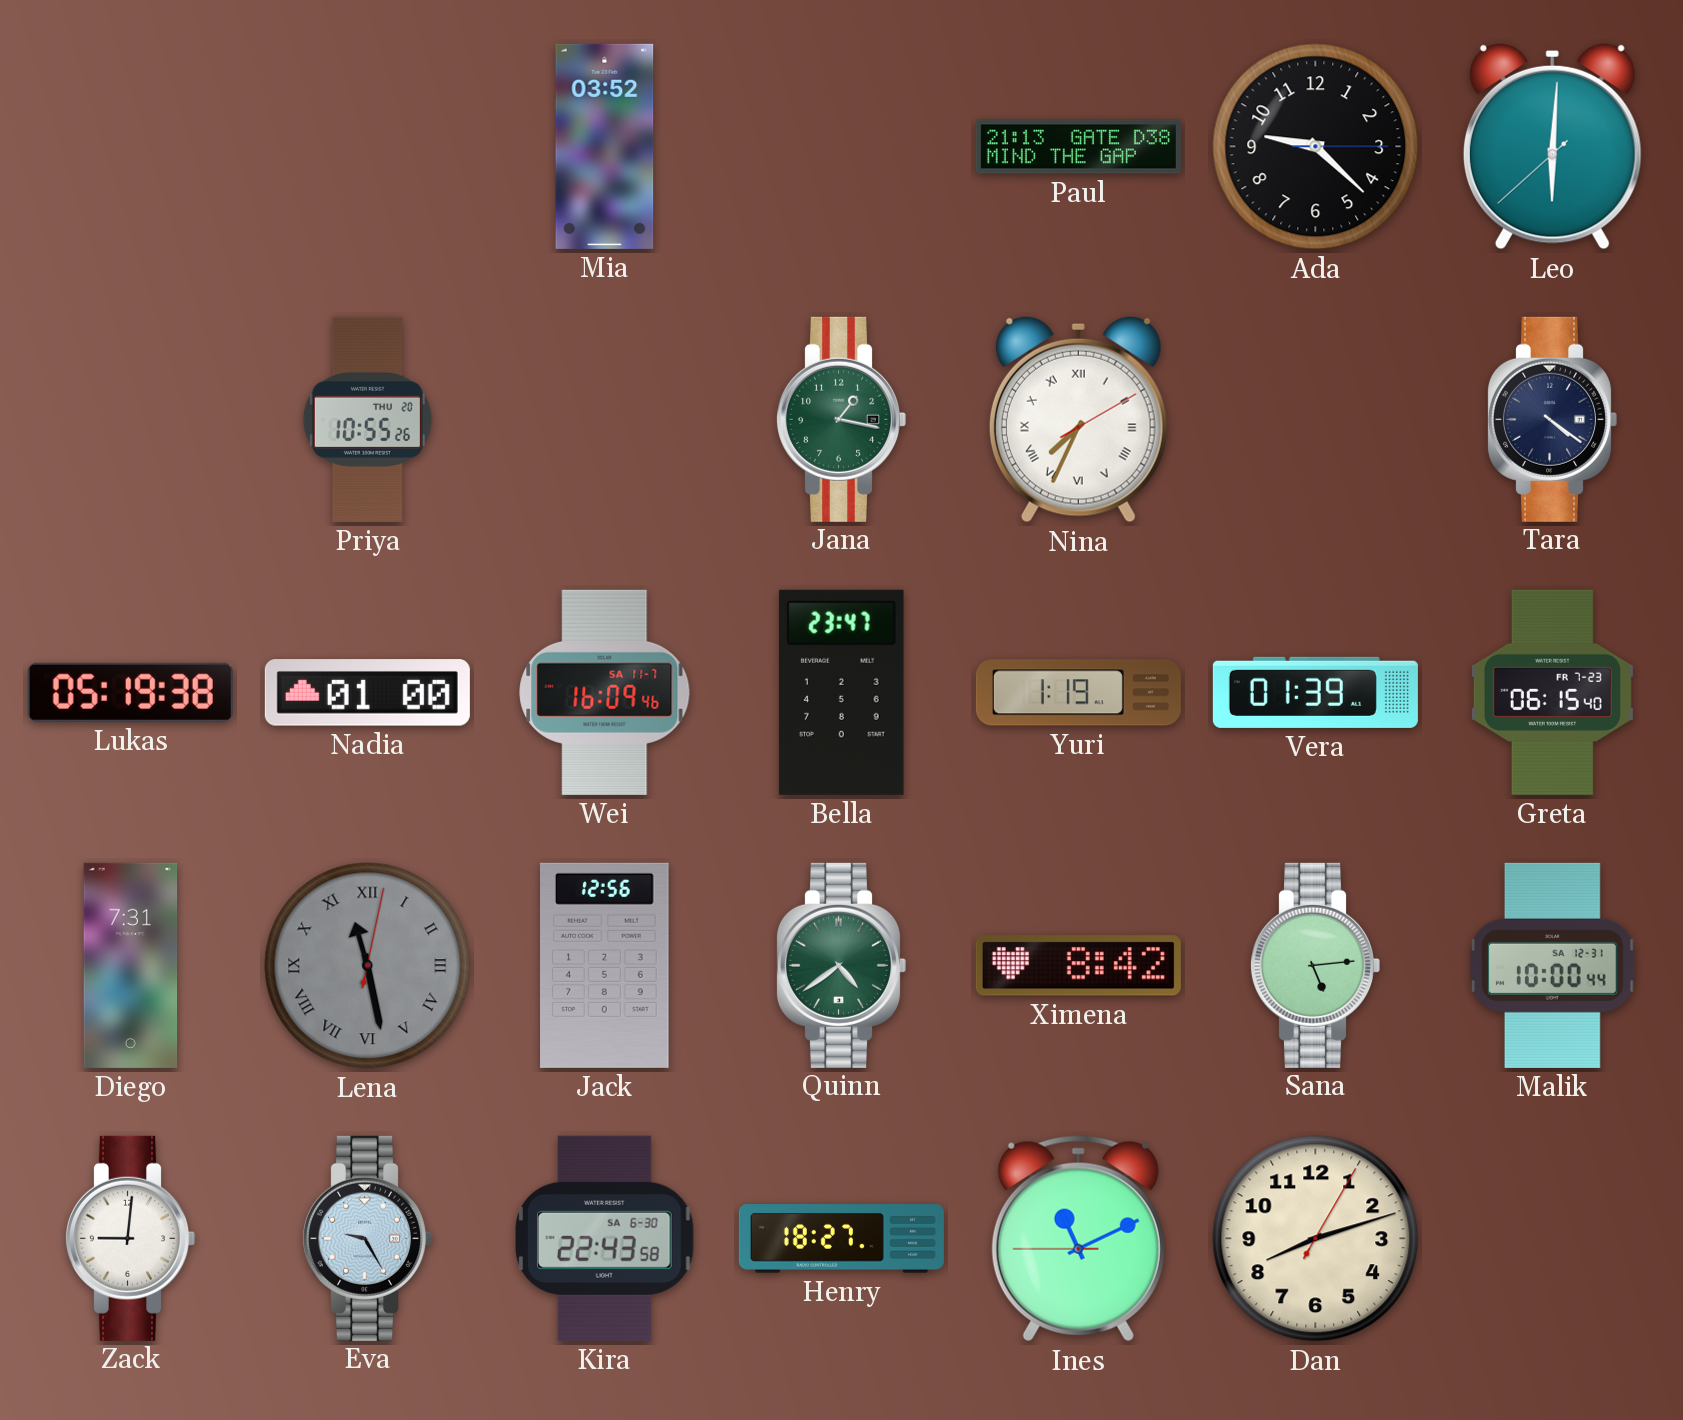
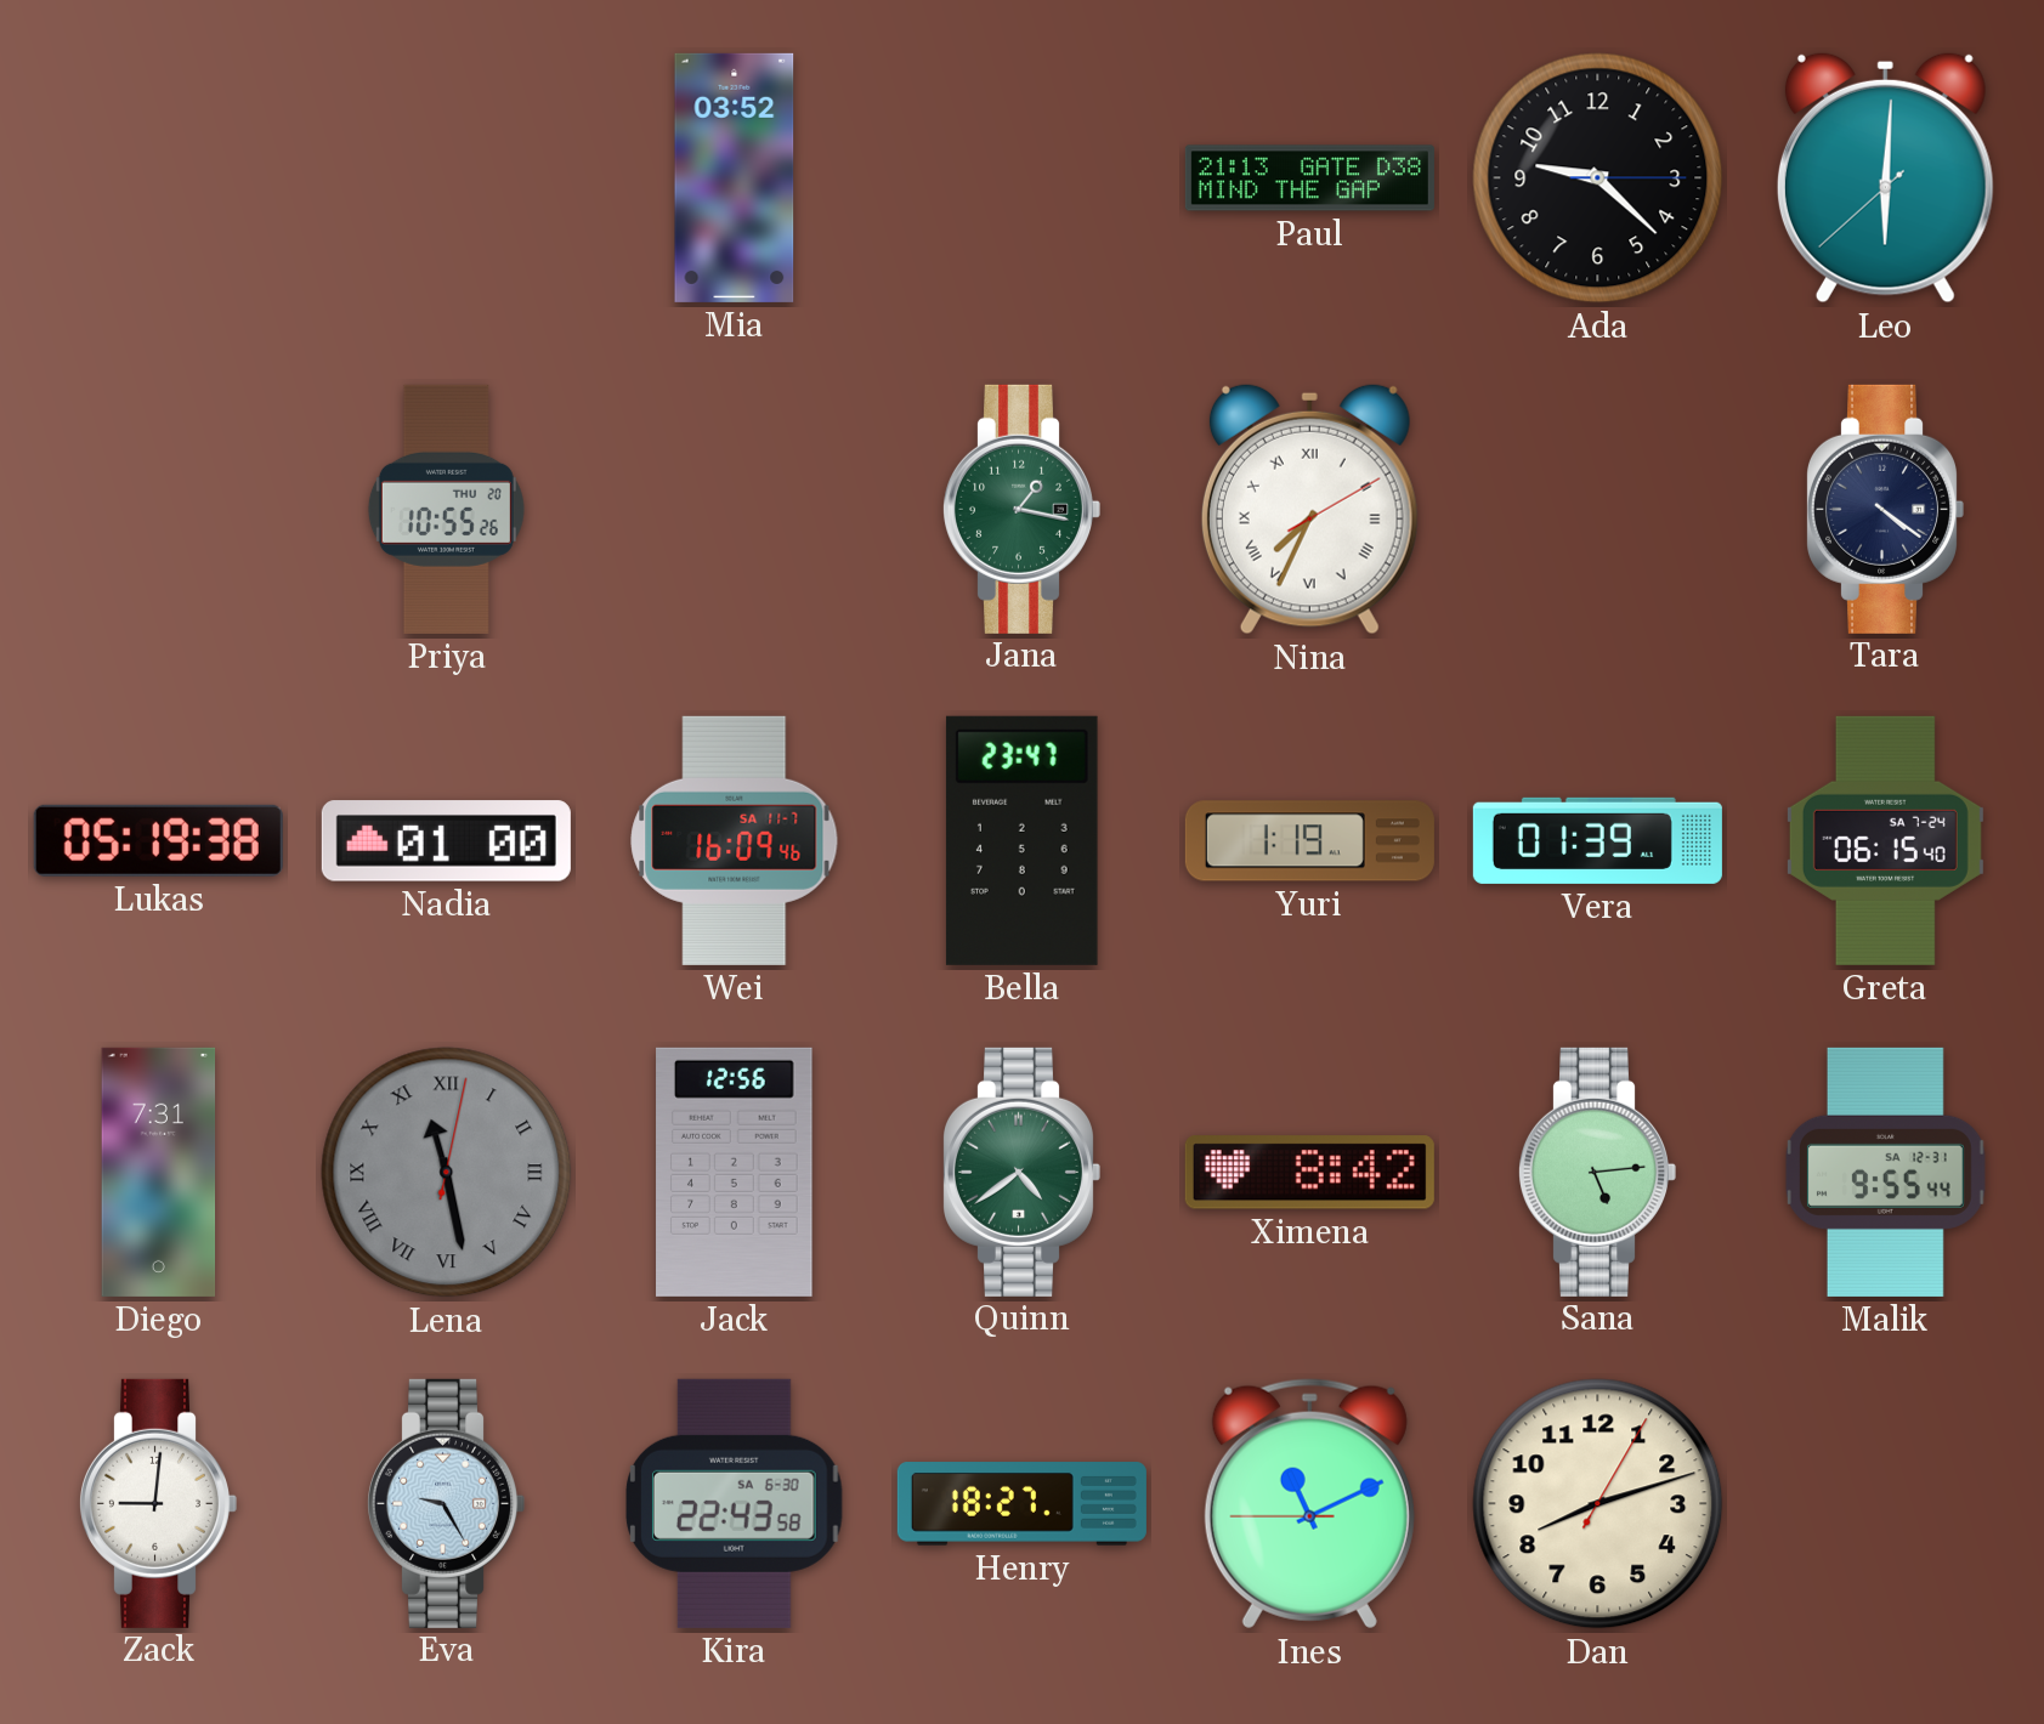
Greta date: FR 7-23 -> SA 7-24
Malik: 10:00 -> 9:55
